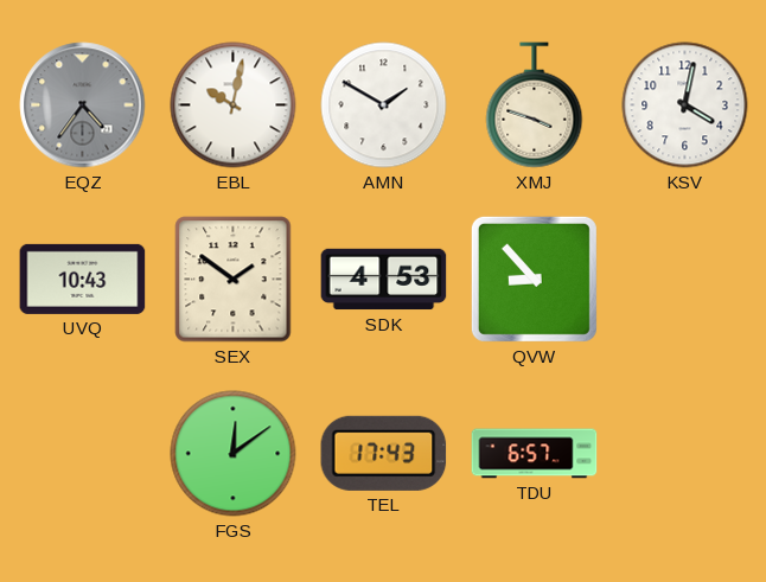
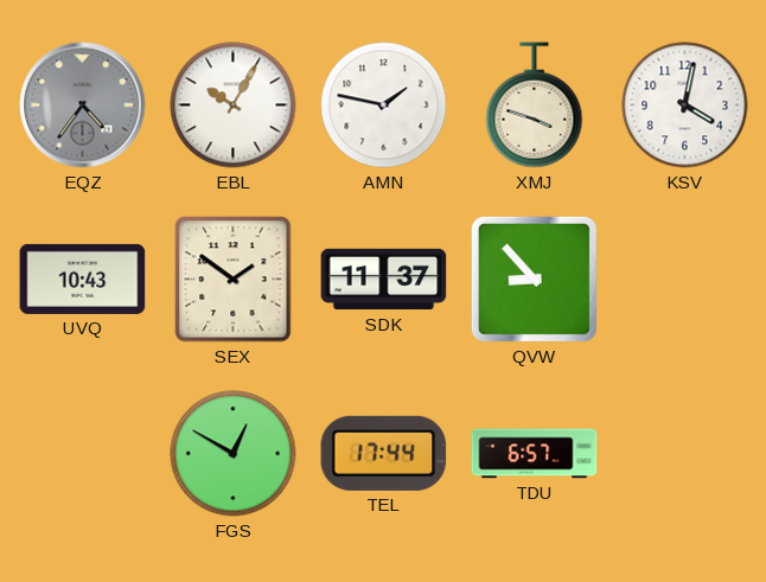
EBL: 10:02 -> 10:05
AMN: 1:50 -> 1:47
SDK: 4:53 -> 11:37
FGS: 12:09 -> 12:50
TEL: 17:43 -> 17:44
